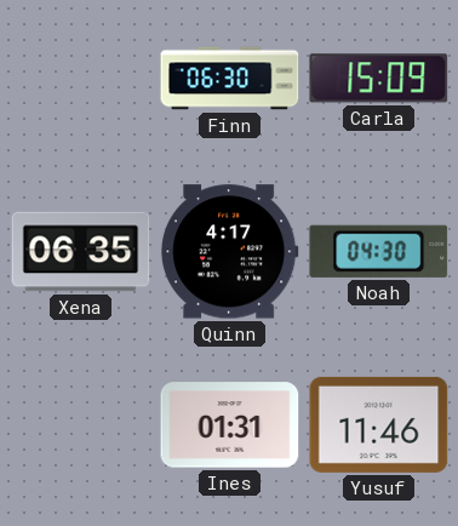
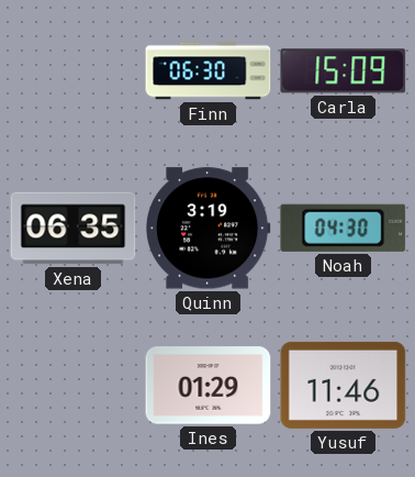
Quinn: 4:17 -> 3:19
Ines: 01:31 -> 01:29
